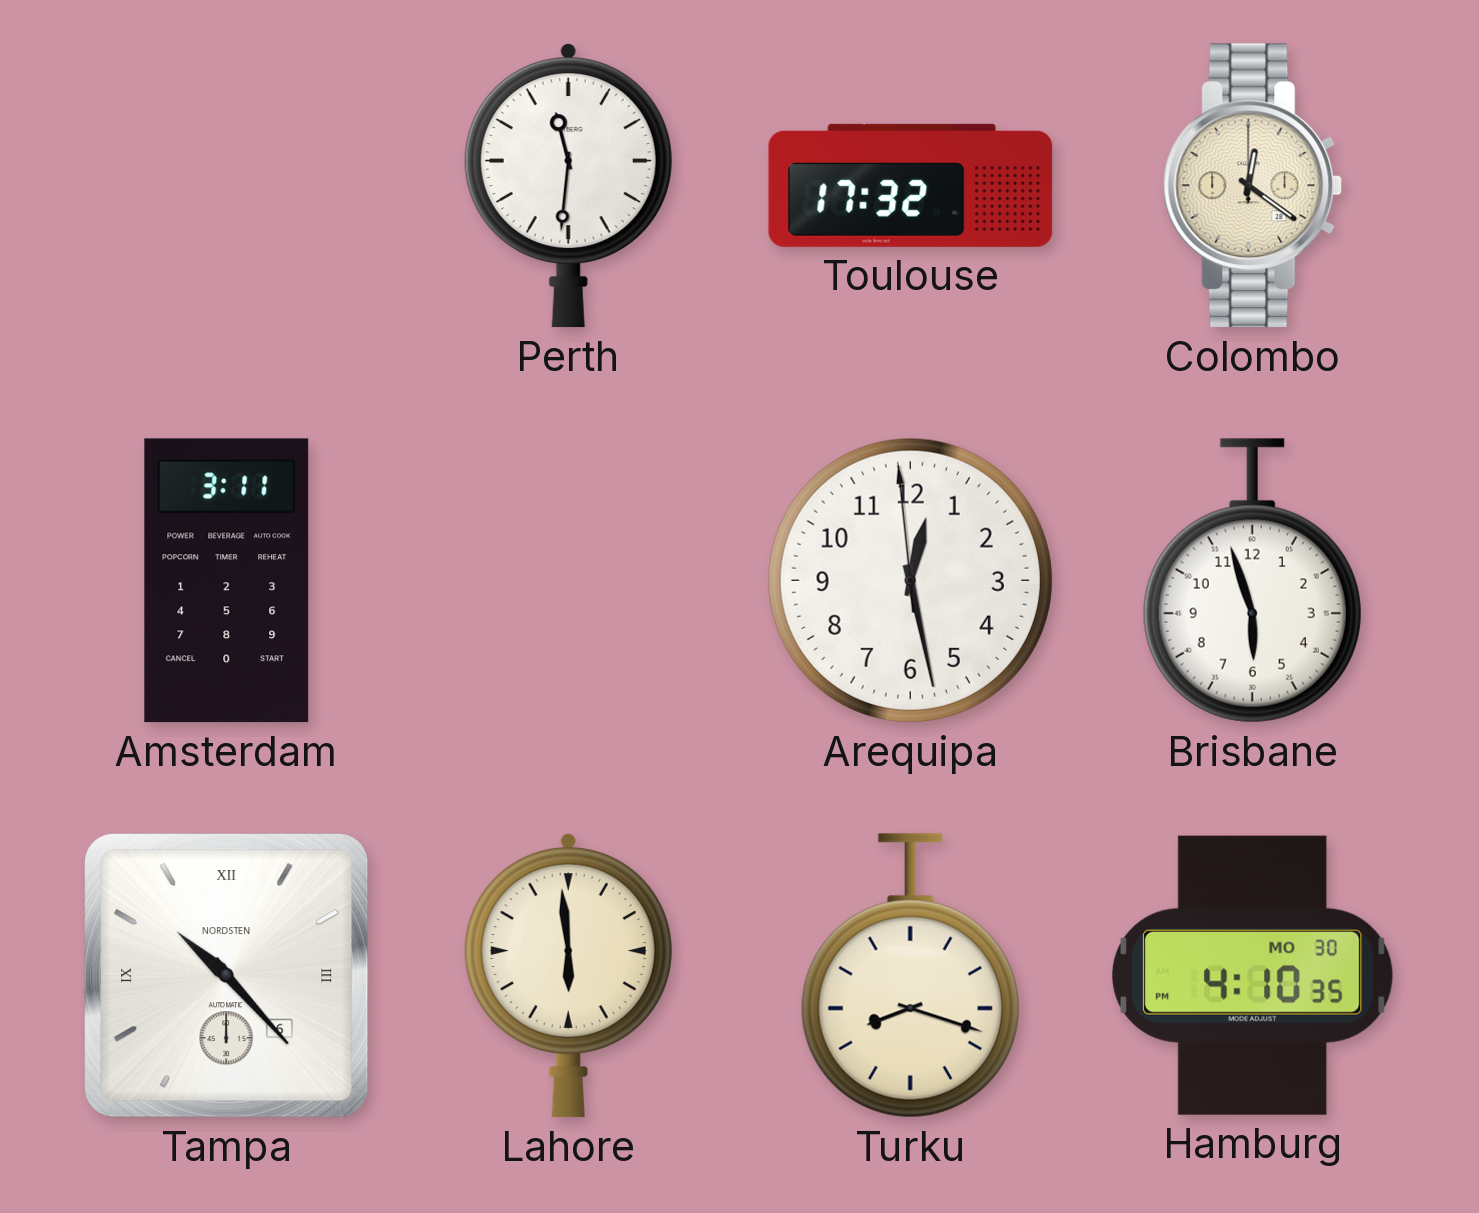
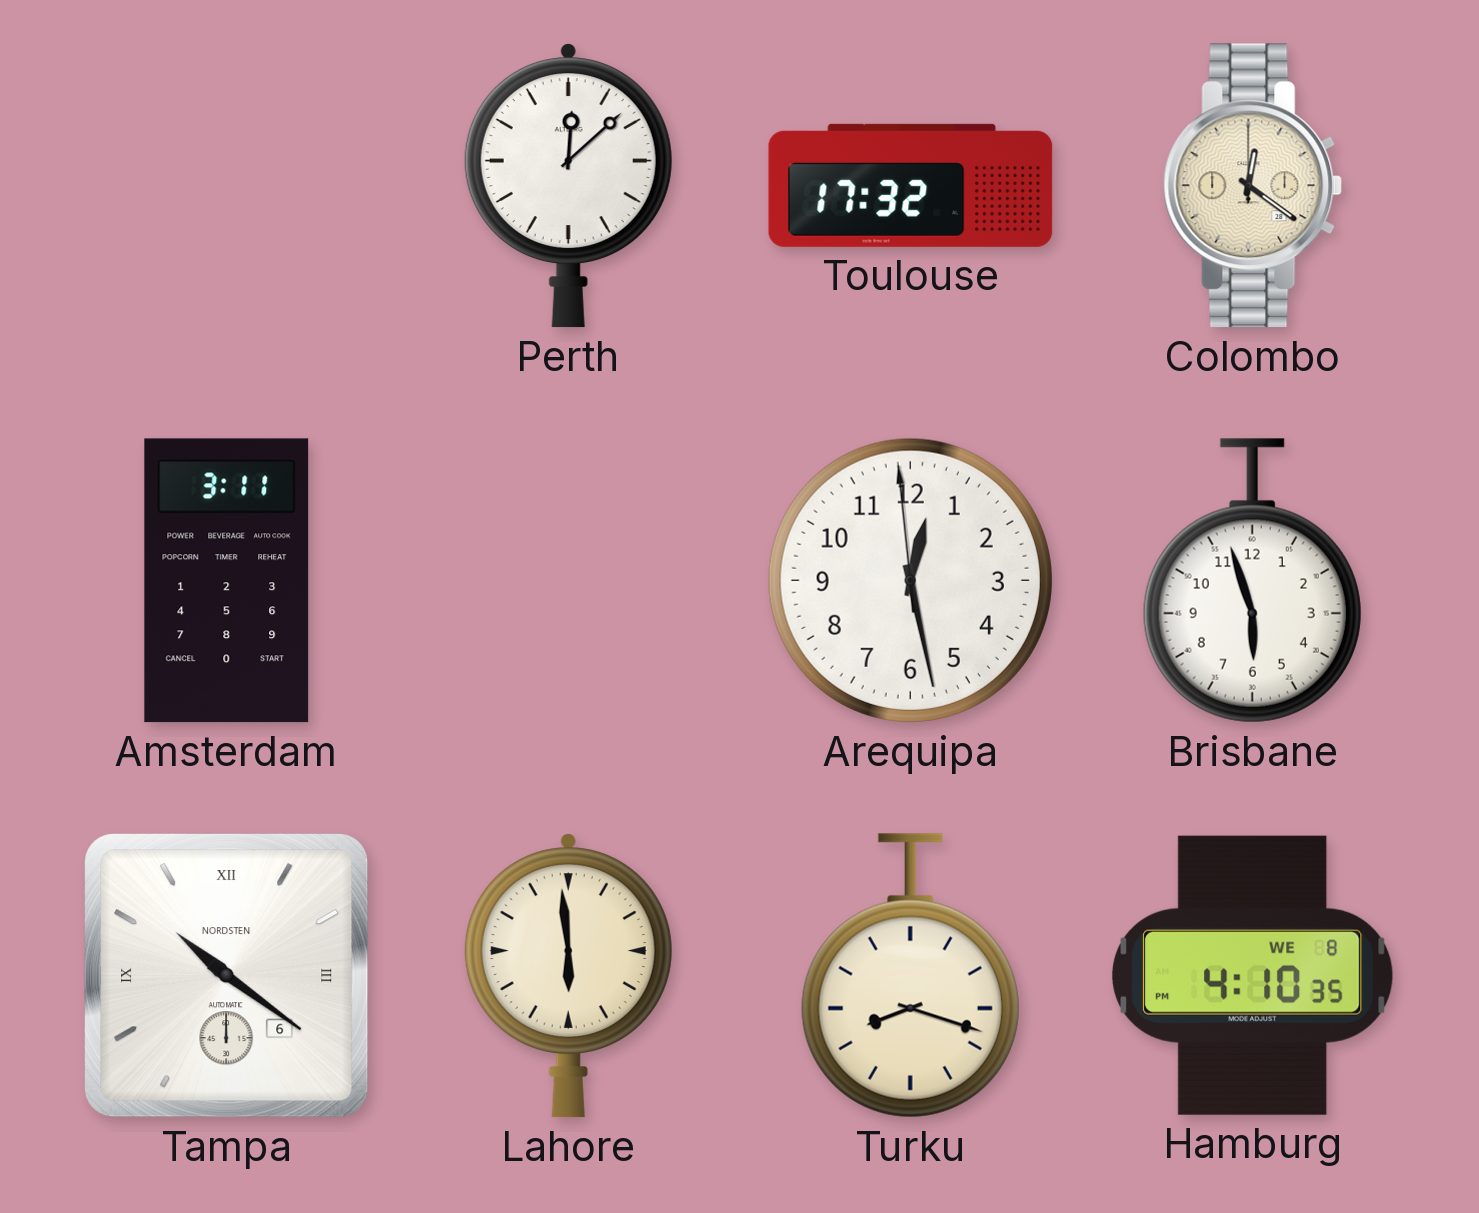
Perth: 11:31 -> 12:08
Tampa: 10:23 -> 10:21
Hamburg date: MO 30 -> WE 8
